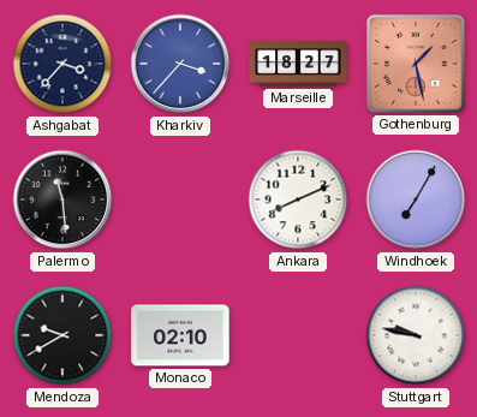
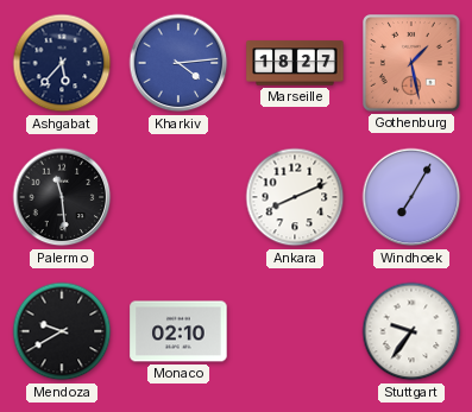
Ashgabat: 3:37 -> 5:37
Kharkiv: 3:37 -> 4:14
Stuttgart: 9:47 -> 9:36
